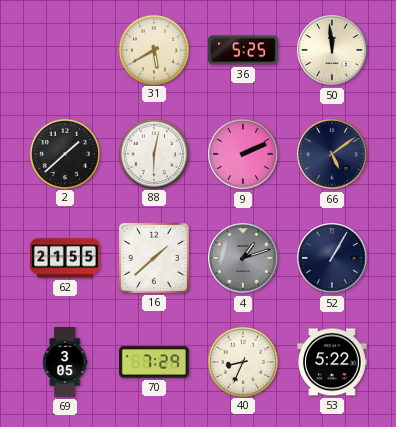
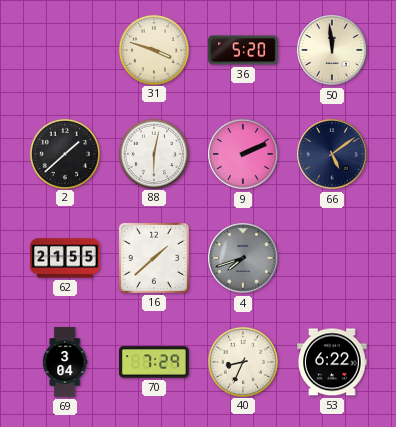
31: 5:40 -> 3:48
36: 5:25 -> 5:20
4: 1:12 -> 7:42
52: 1:05 -> none
69: 3:05 -> 3:04
53: 5:22 -> 6:22
